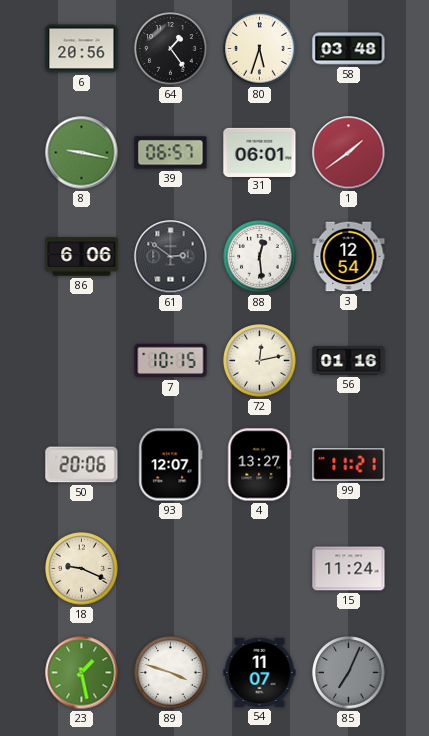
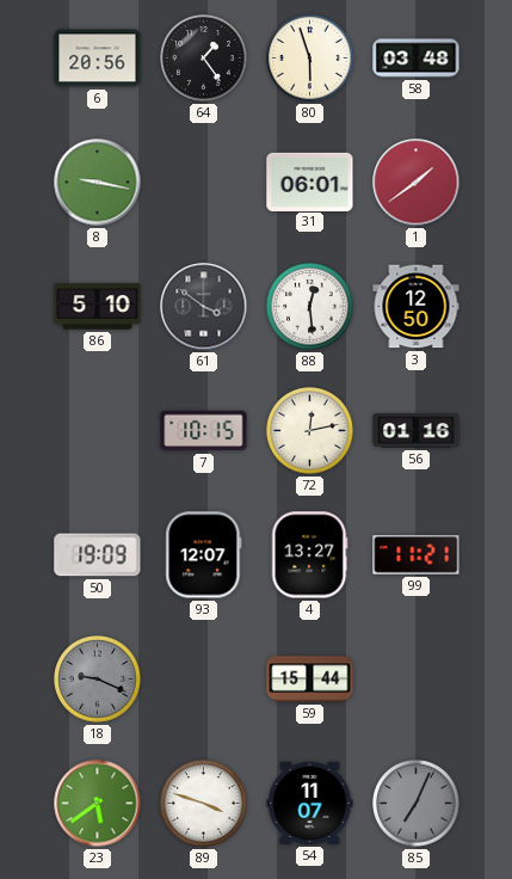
80: 5:33 -> 5:57
39: 06:57 -> none
86: 6:06 -> 5:10
61: 2:51 -> 3:51
3: 12:54 -> 12:50
50: 20:06 -> 19:09
18 dial: cream -> grey
59: none -> 15:44
15: 11:24 -> none
23: 1:28 -> 5:39
